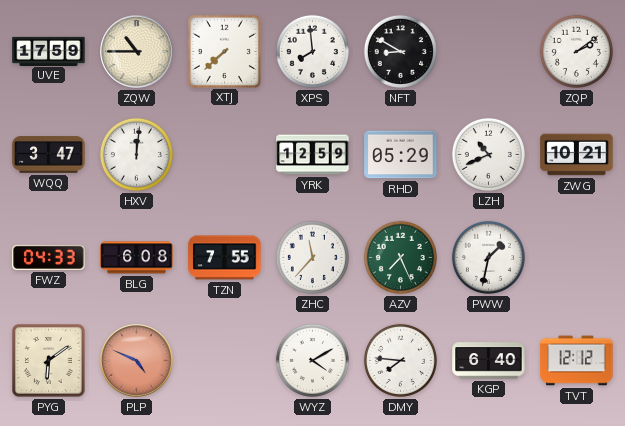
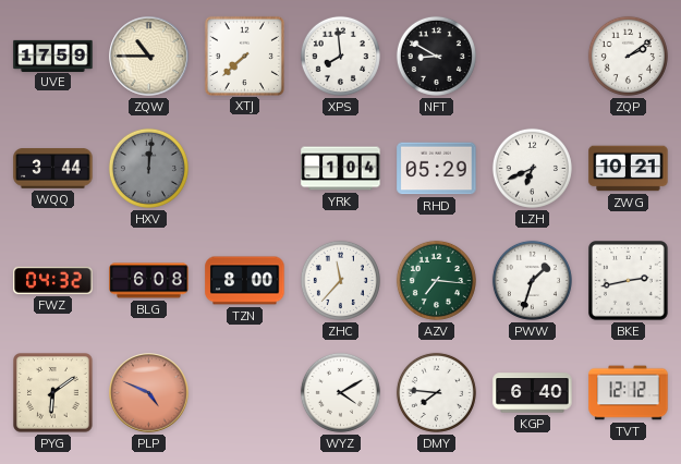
WQQ: 3:47 -> 3:44
HXV dial: white -> grey
YRK: 12:59 -> 1:04
LZH: 10:41 -> 6:41
FWZ: 04:33 -> 04:32
TZN: 7:55 -> 8:00
AZV: 7:26 -> 7:16
PWW: 1:32 -> 1:33
BKE: none -> 2:43
